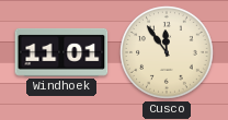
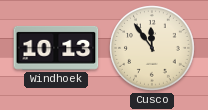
Windhoek: 11:01 -> 10:13
